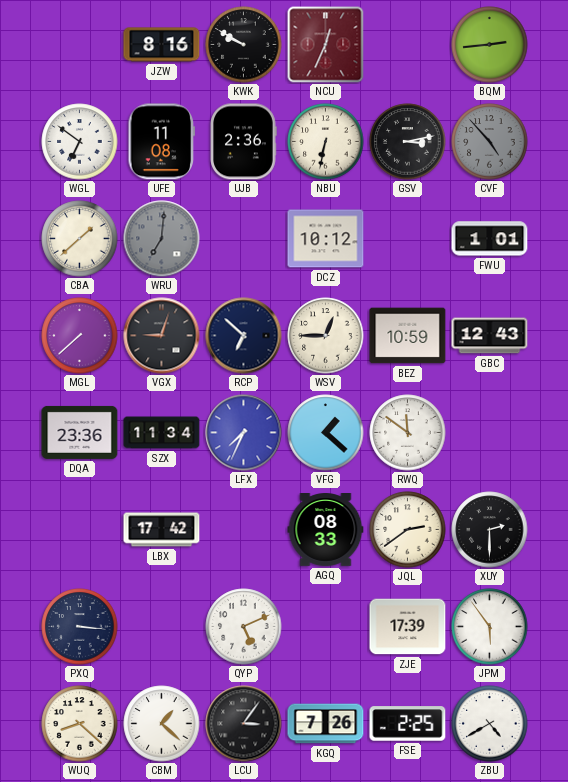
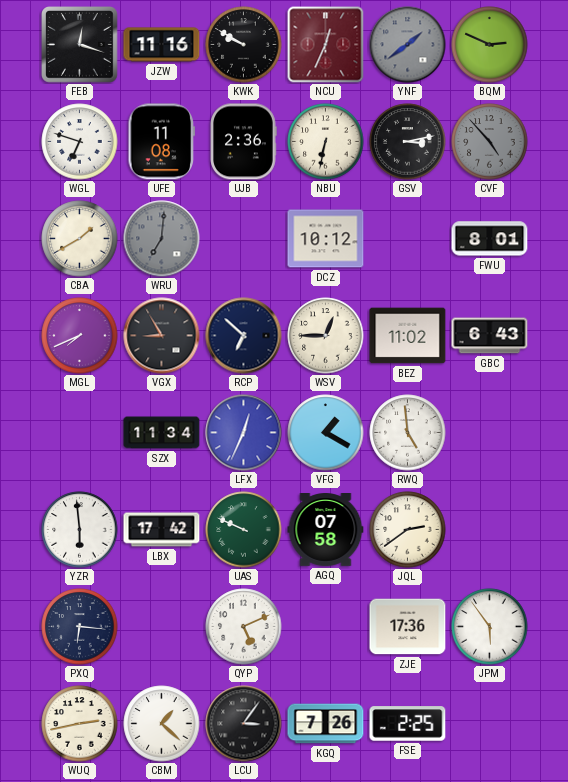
FEB: none -> 12:18
JZW: 8:16 -> 11:16
YNF: none -> 1:39
BQM: 2:44 -> 2:49
WGL: 6:51 -> 6:48
CBA: 1:38 -> 1:40
FWU: 1:01 -> 8:01
MGL: 7:38 -> 7:41
VGX: 9:03 -> 8:55
BEZ: 10:59 -> 11:02
GBC: 12:43 -> 6:43
DQA: 23:36 -> none
LFX: 7:34 -> 12:34
VFG: 1:22 -> 1:20
RWQ: 11:51 -> 4:59
YZR: none -> 5:59
UAS: none -> 9:49
AGQ: 08:33 -> 07:58
XUY: 2:30 -> none
PXQ: 3:16 -> 6:16
ZJE: 17:39 -> 17:36
WUQ: 8:22 -> 2:43
ZBU: 4:40 -> none
